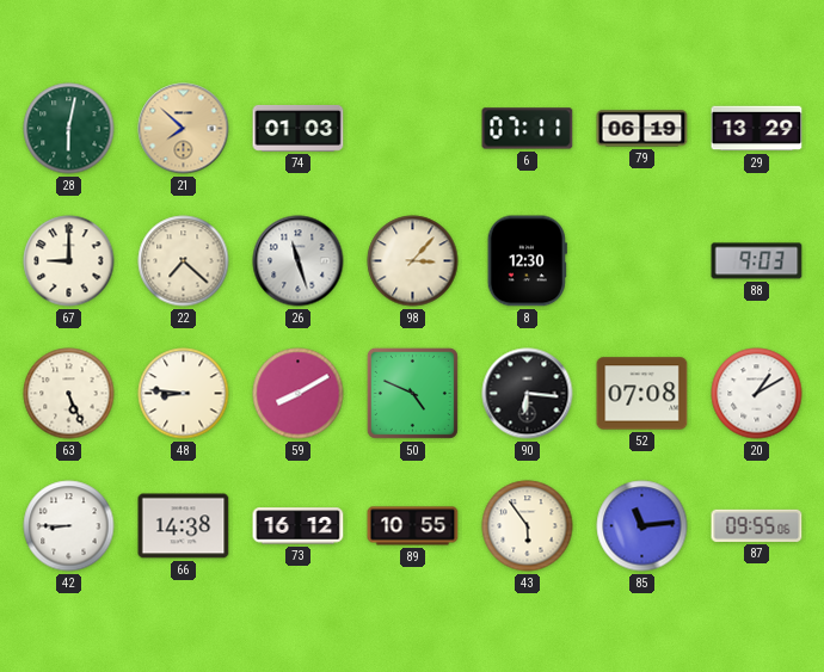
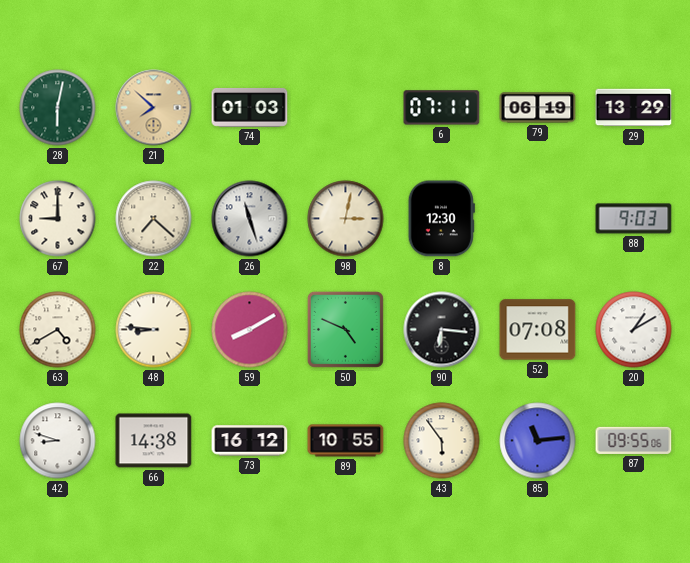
98: 3:07 -> 3:02
63: 5:26 -> 4:40
42: 8:45 -> 8:48
